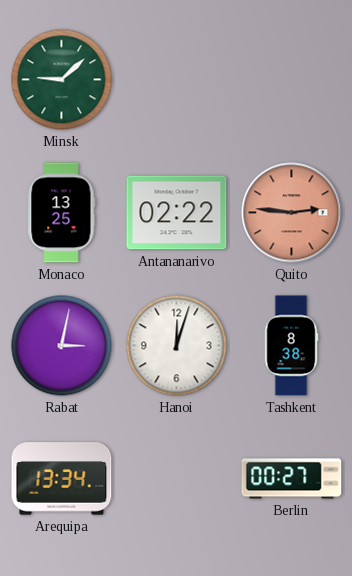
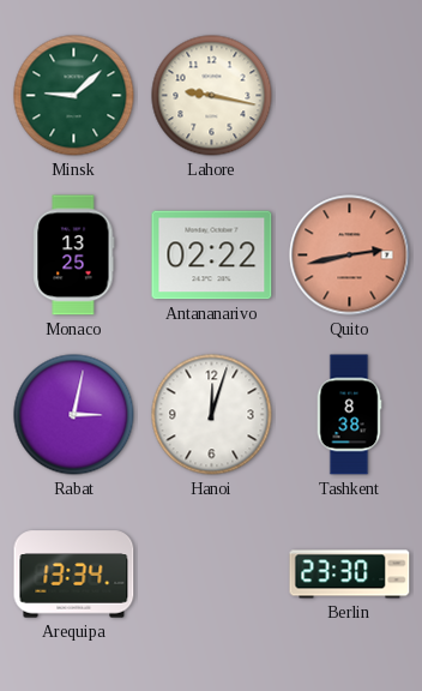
Lahore: none -> 9:17
Quito: 2:46 -> 2:43
Berlin: 00:27 -> 23:30
